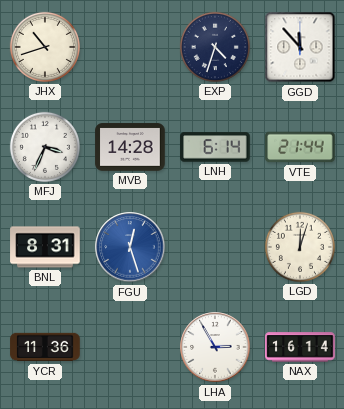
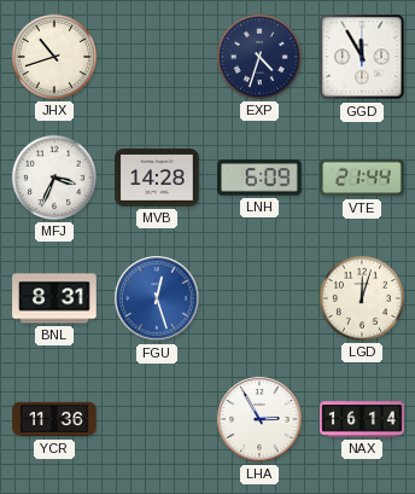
GGD: 11:53 -> 11:55
LNH: 6:14 -> 6:09
